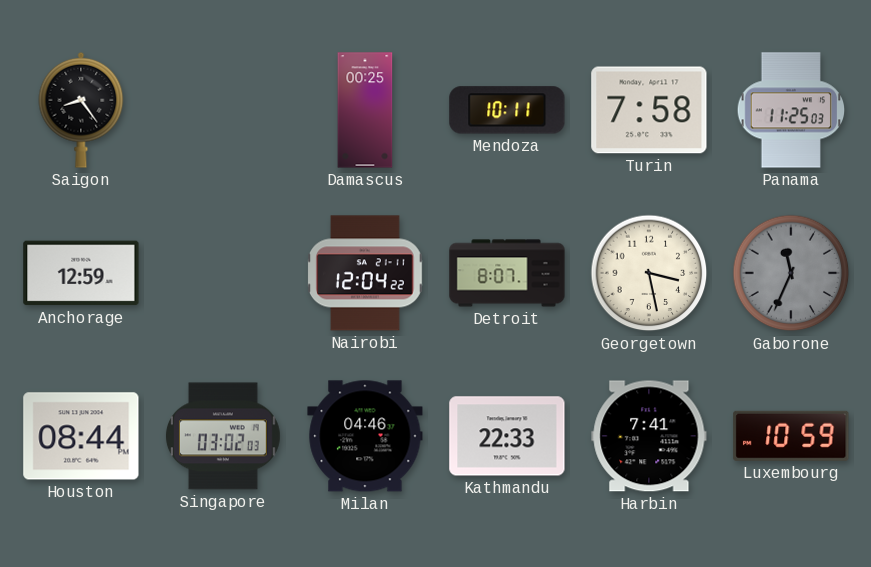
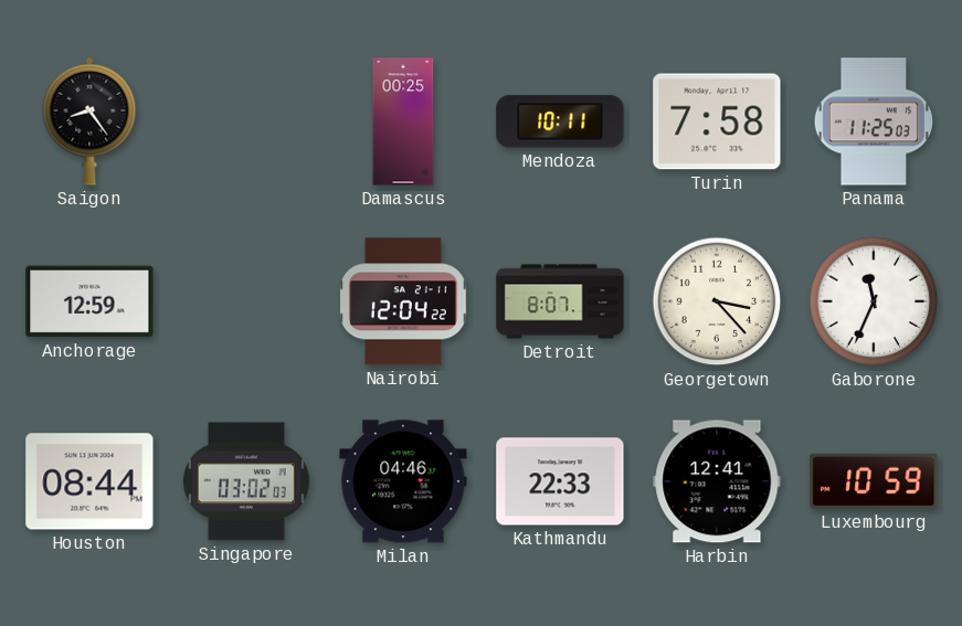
Georgetown: 3:28 -> 3:23
Gaborone dial: grey -> white
Harbin: 7:41 -> 12:41
